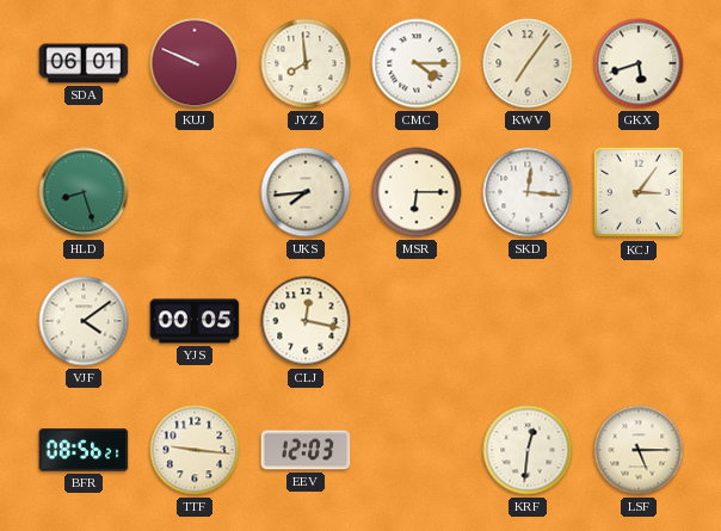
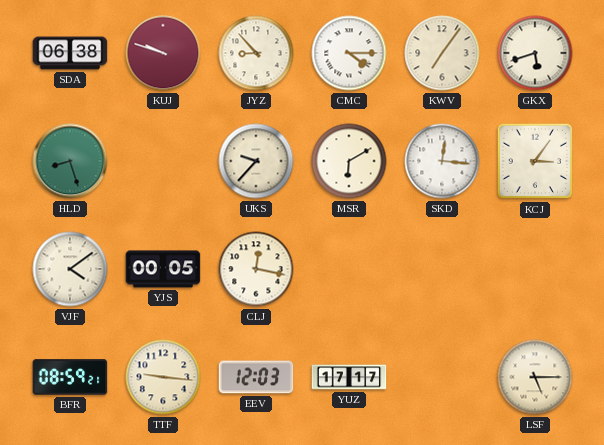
SDA: 06:01 -> 06:38
KUJ: 9:49 -> 9:48
JYZ: 7:59 -> 8:53
UKS: 7:44 -> 9:37
MSR: 6:15 -> 6:10
BFR: 08:56 -> 08:59
YUZ: none -> 17:17
KRF: 12:31 -> none
